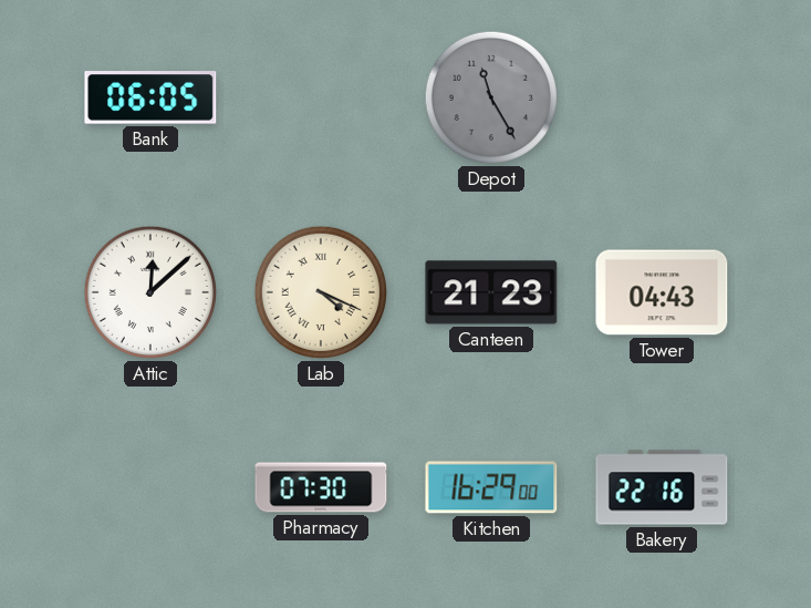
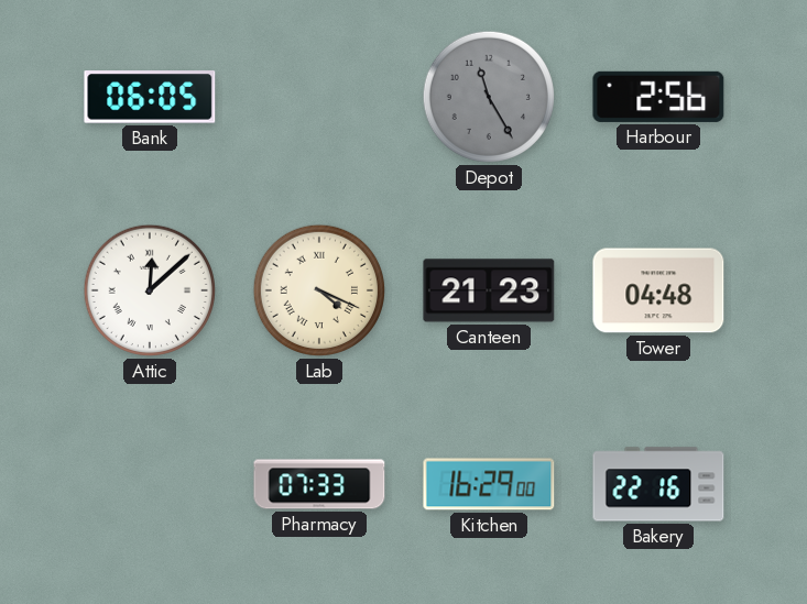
Harbour: none -> 2:56
Tower: 04:43 -> 04:48
Pharmacy: 07:30 -> 07:33
